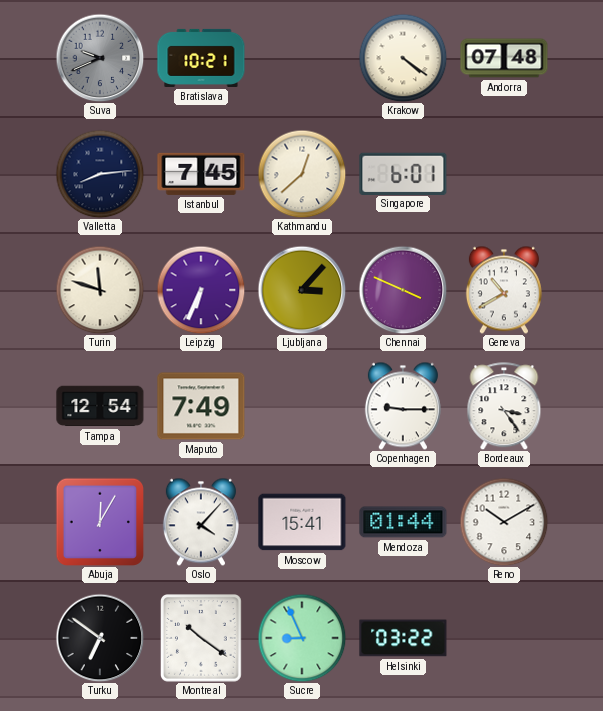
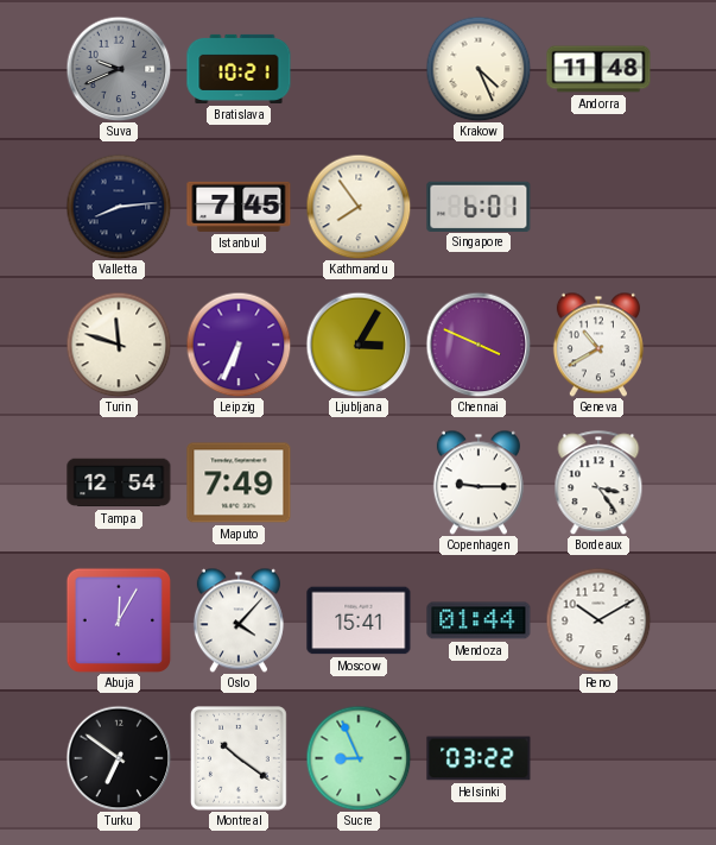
Krakow: 4:21 -> 4:26
Andorra: 07:48 -> 11:48
Kathmandu: 12:38 -> 7:54
Ljubljana: 3:07 -> 3:05
